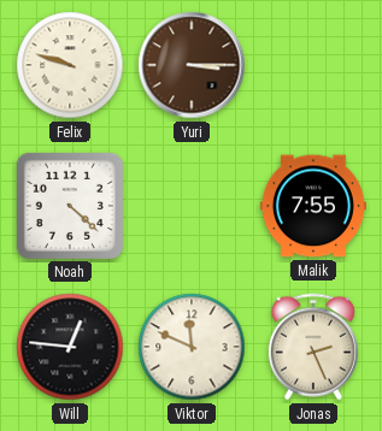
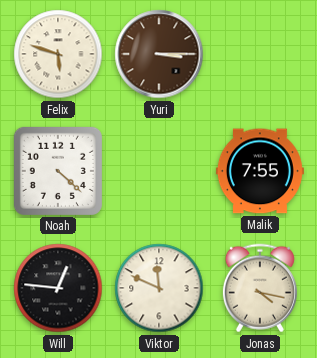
Felix: 9:48 -> 5:48
Jonas: 2:26 -> 4:17
